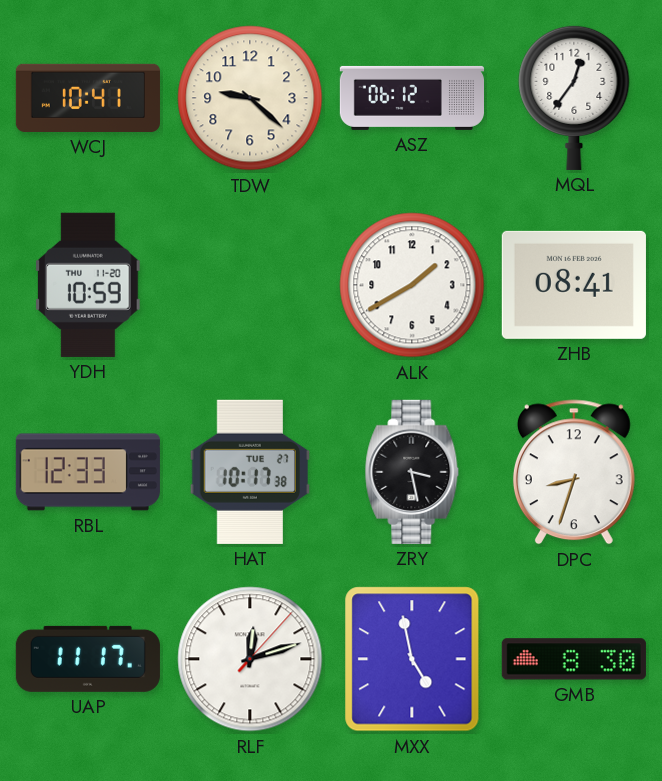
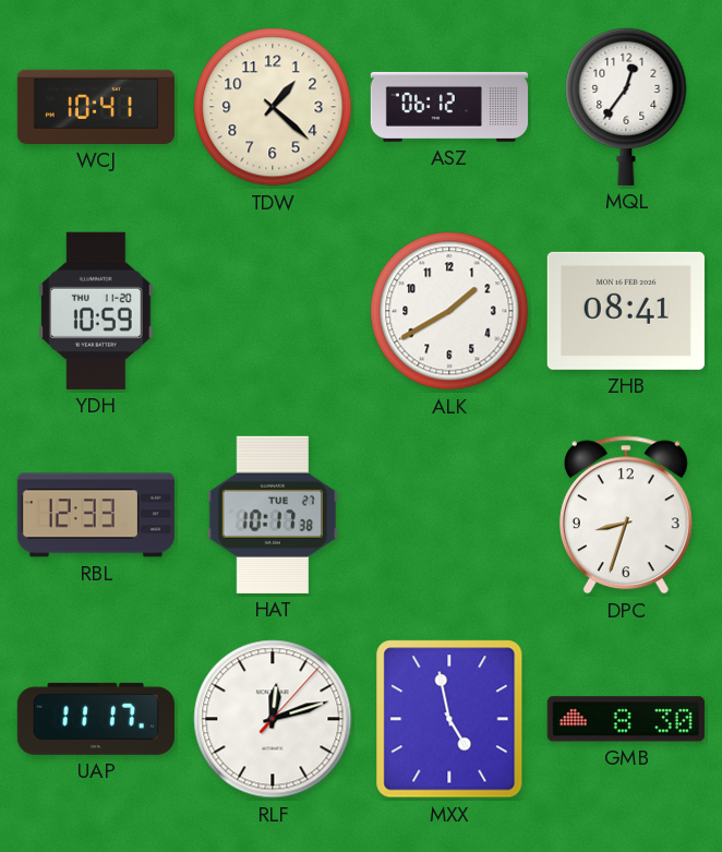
TDW: 9:22 -> 1:22
ZRY: 3:28 -> none
